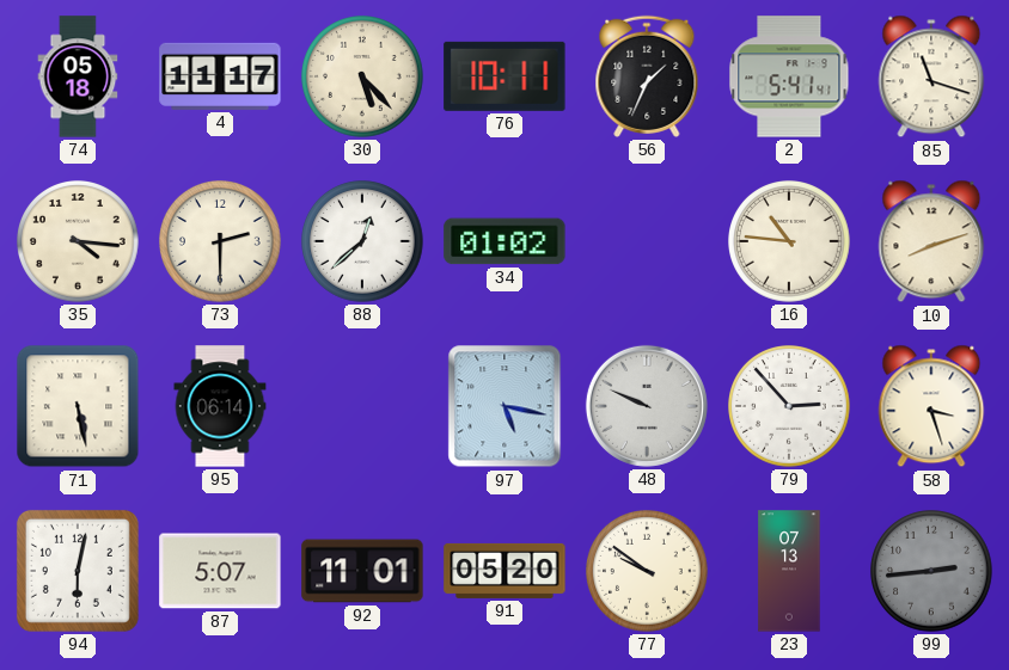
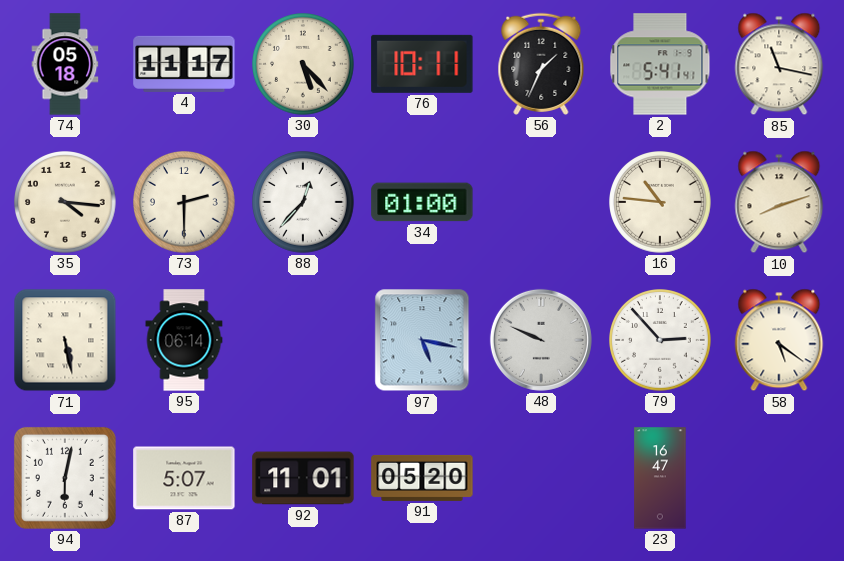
85: 11:18 -> 11:17
88: 12:38 -> 12:37
34: 01:02 -> 01:00
58: 3:27 -> 5:21
77: 9:51 -> none
23: 07:13 -> 16:47
99: 2:44 -> none
